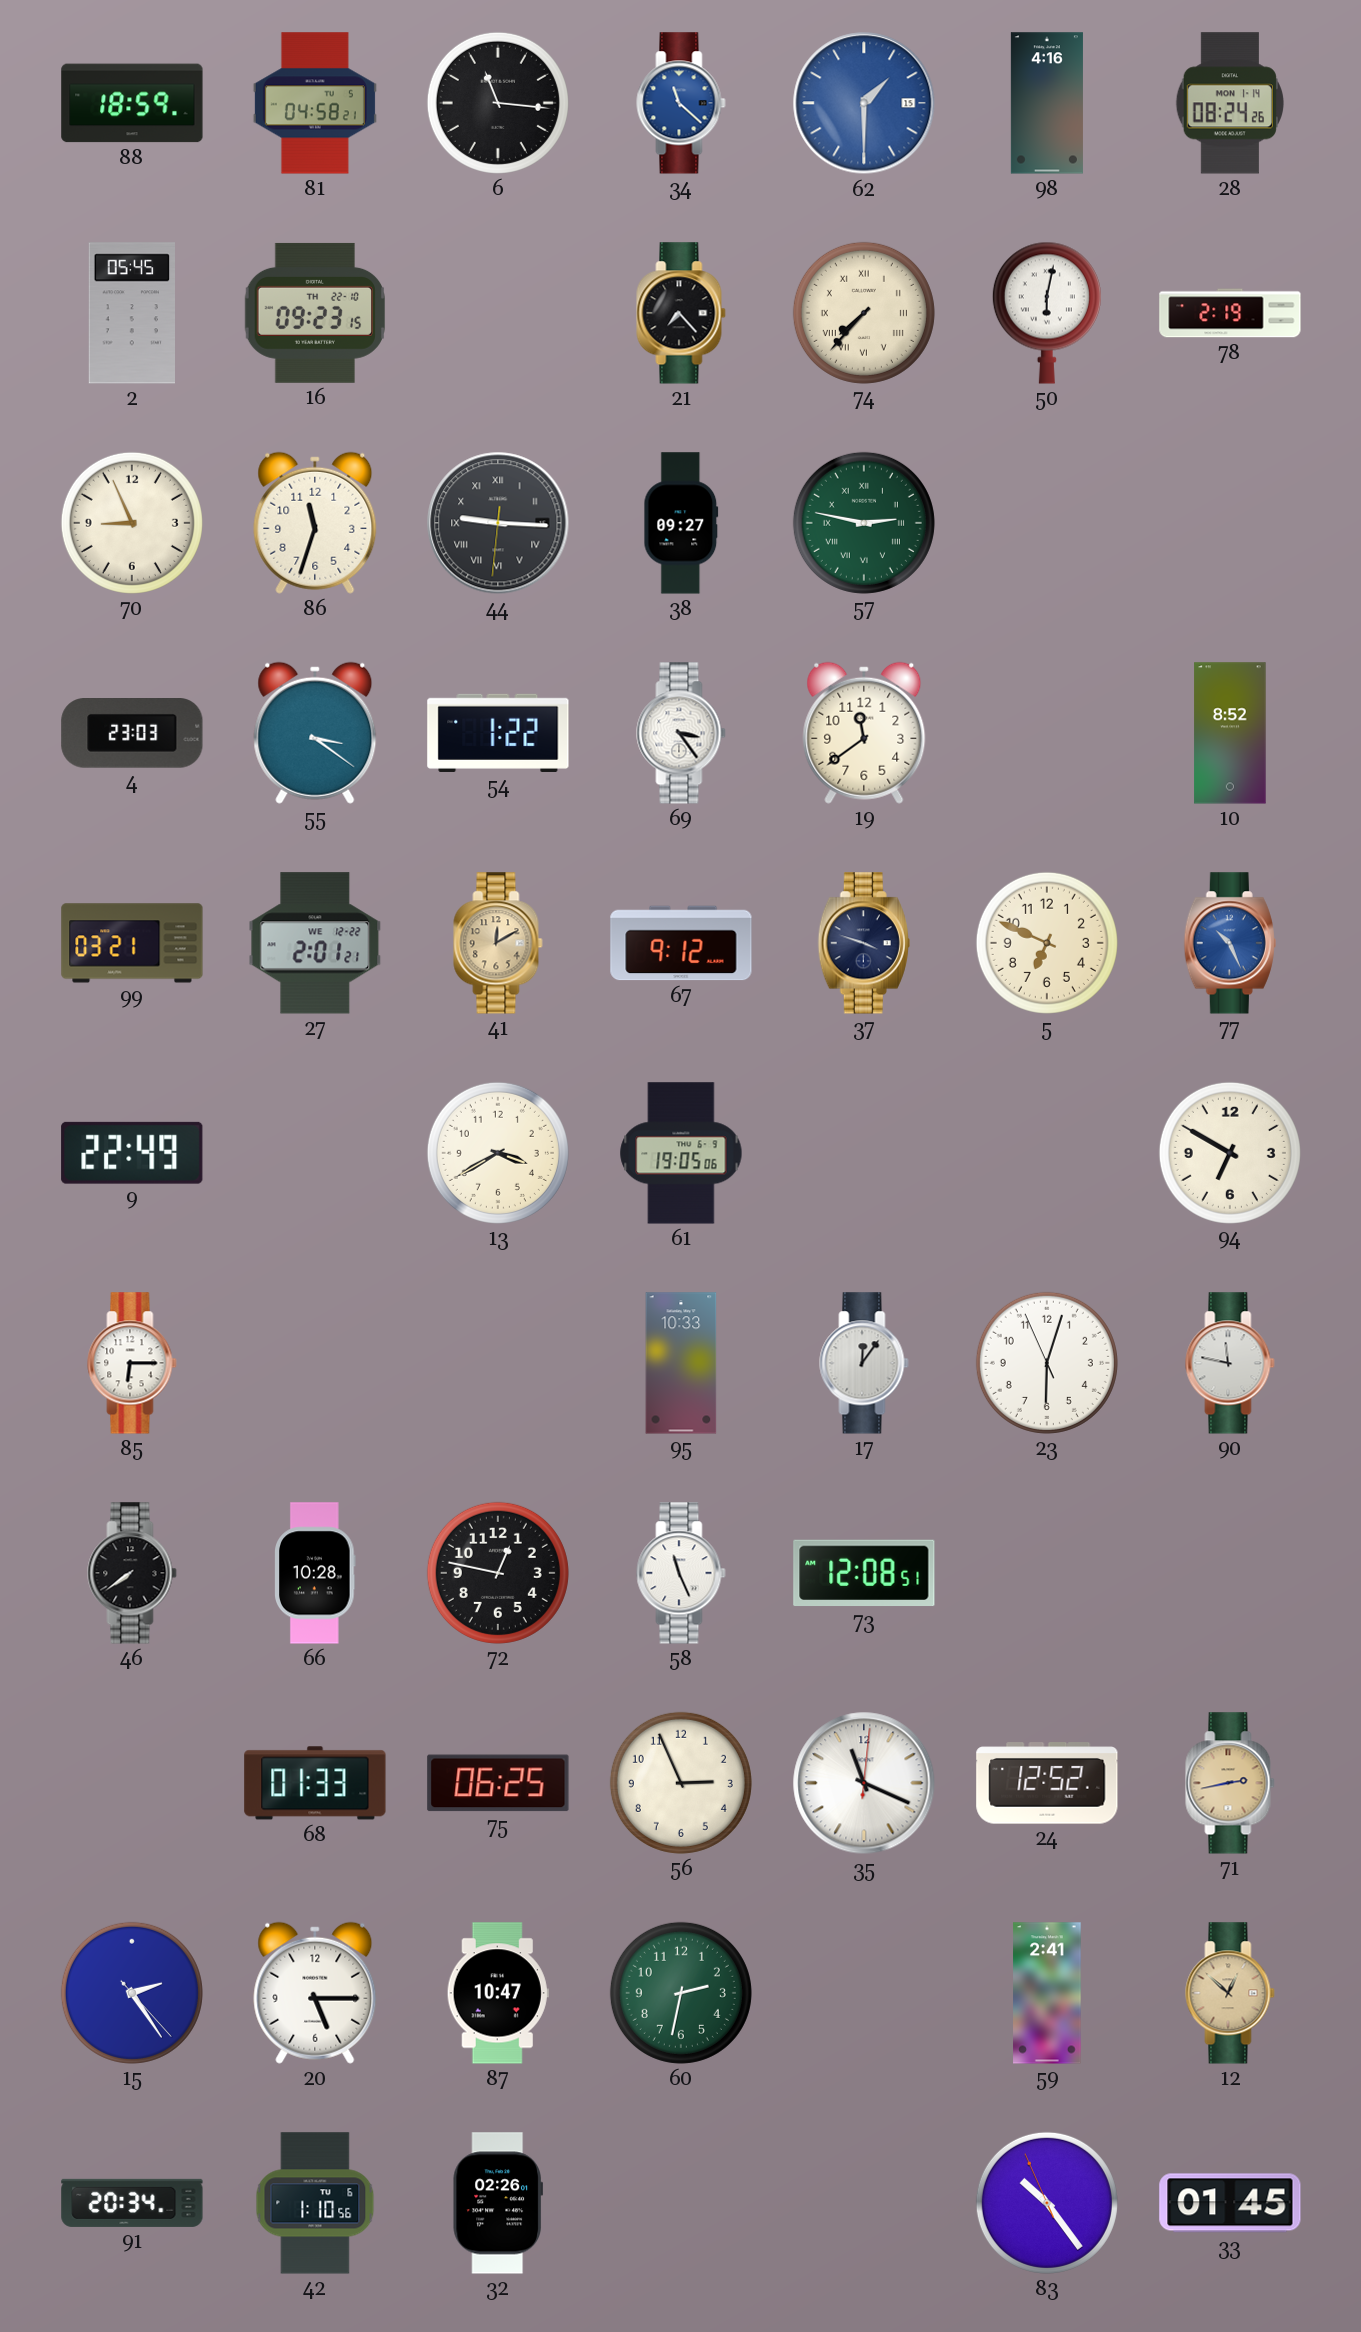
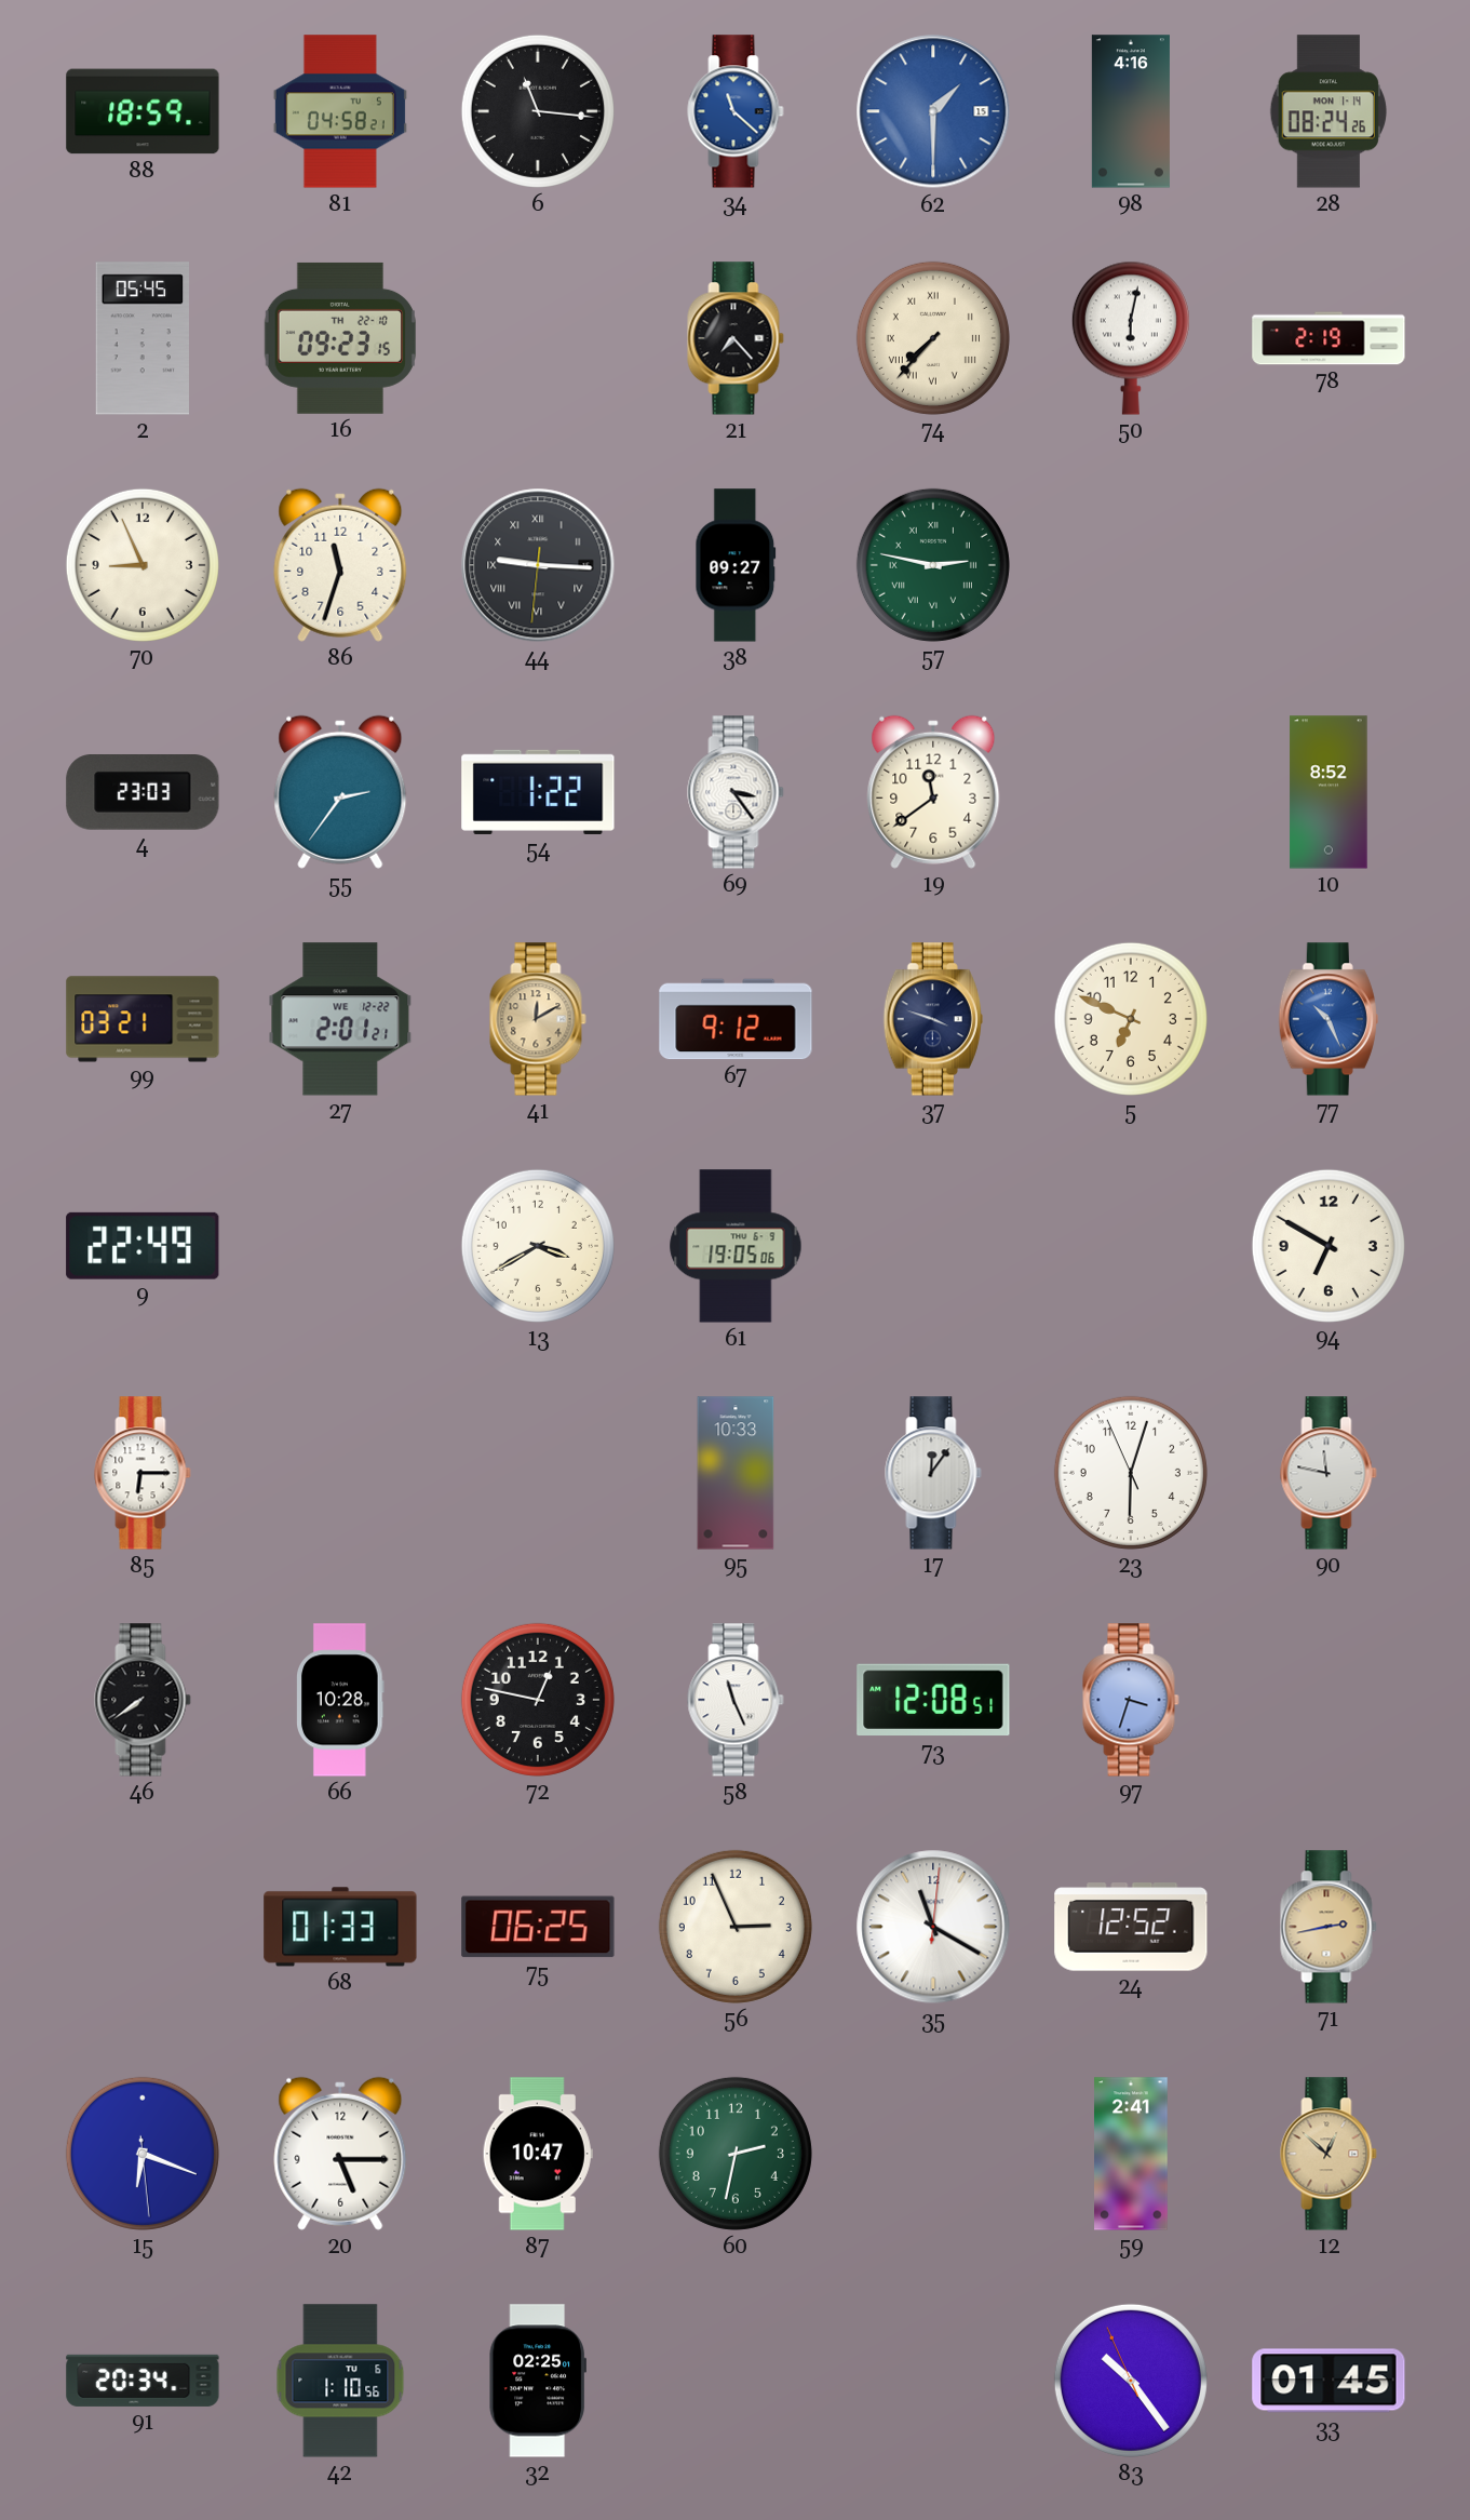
55: 3:21 -> 2:36
97: none -> 3:33
35: 11:19 -> 11:20
15: 2:24 -> 6:18
32: 02:26 -> 02:25
